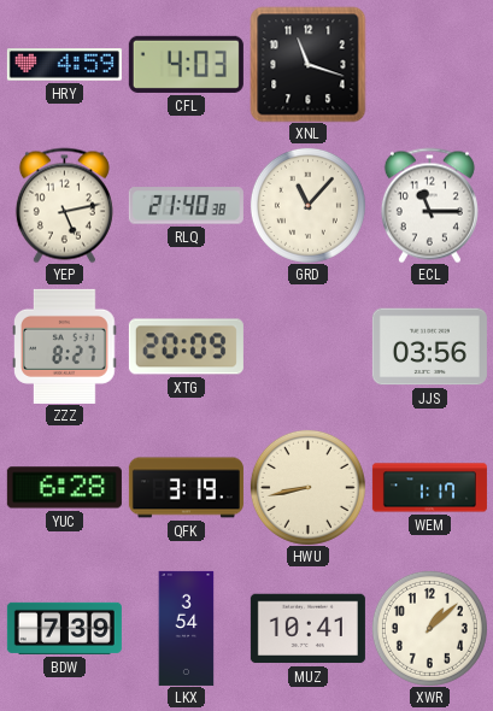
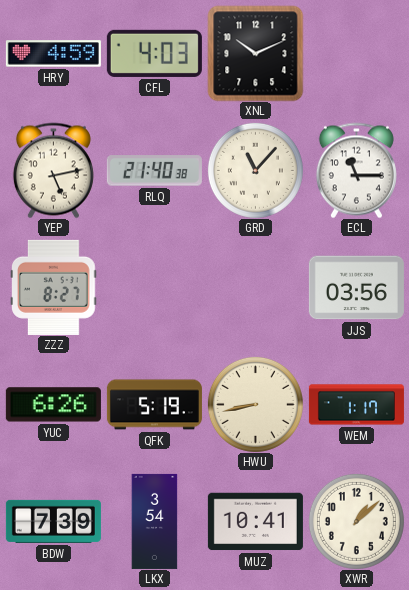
XNL: 11:18 -> 10:11
XTG: 20:09 -> none
YUC: 6:28 -> 6:26
QFK: 3:19 -> 5:19
